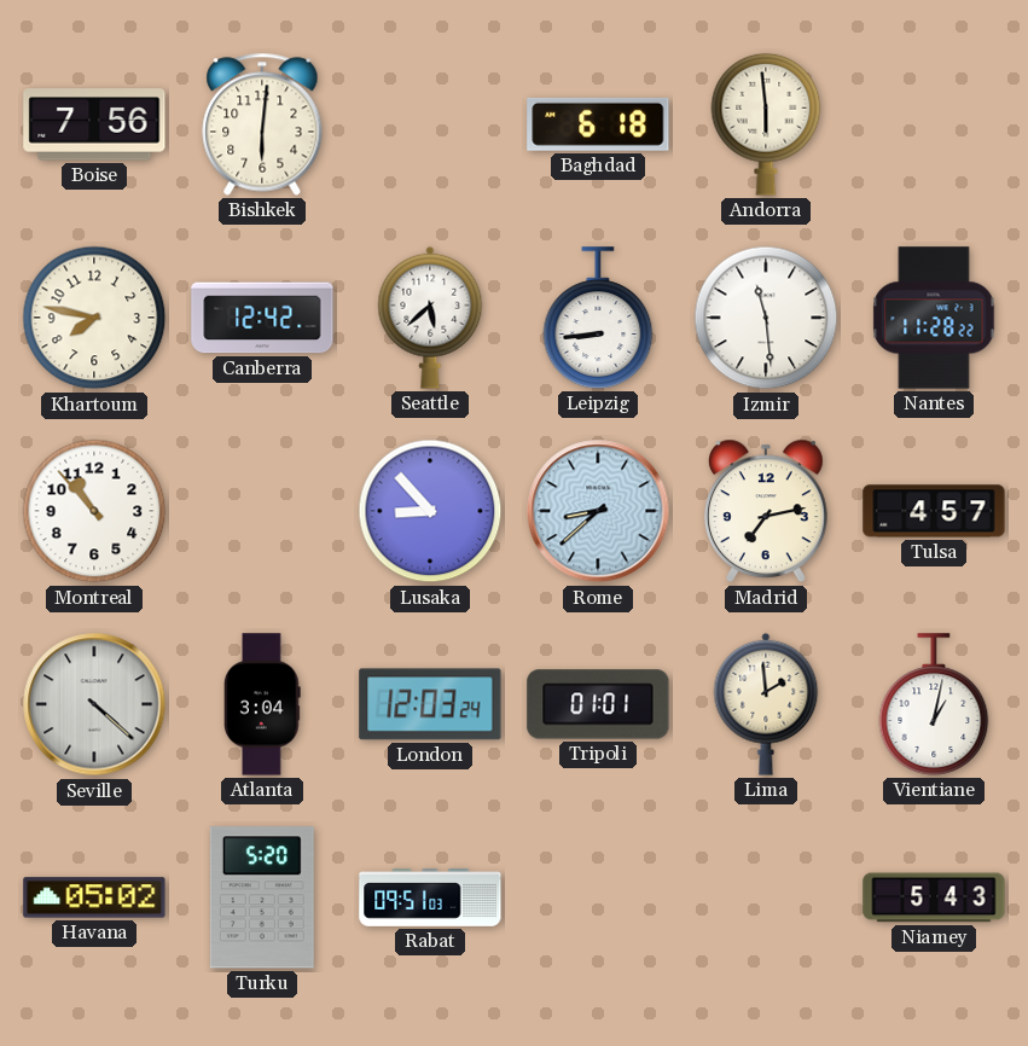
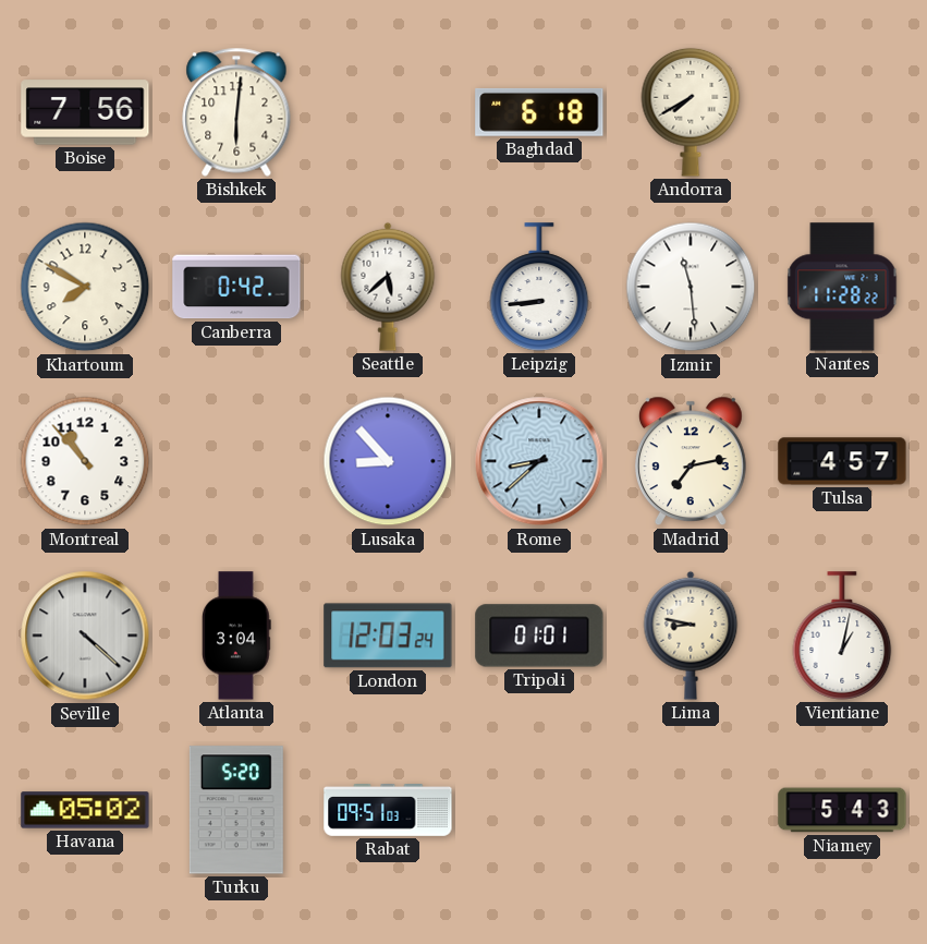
Andorra: 5:59 -> 7:40
Khartoum: 7:47 -> 7:50
Canberra: 12:42 -> 0:42
Lima: 1:59 -> 8:47
